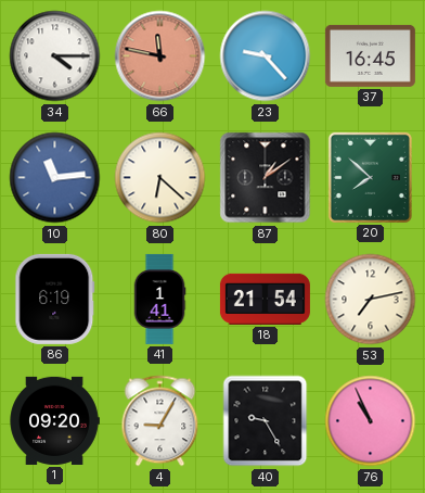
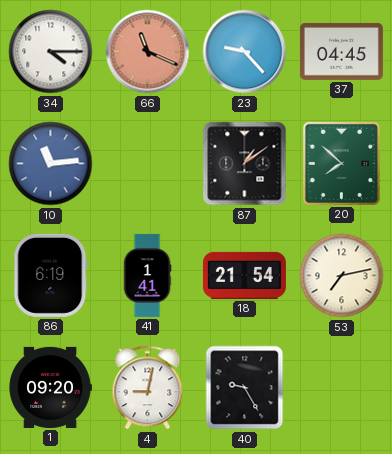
66: 11:47 -> 11:19
37: 16:45 -> 04:45
80: 6:22 -> none
4: 9:05 -> 9:02
76: 10:56 -> none
